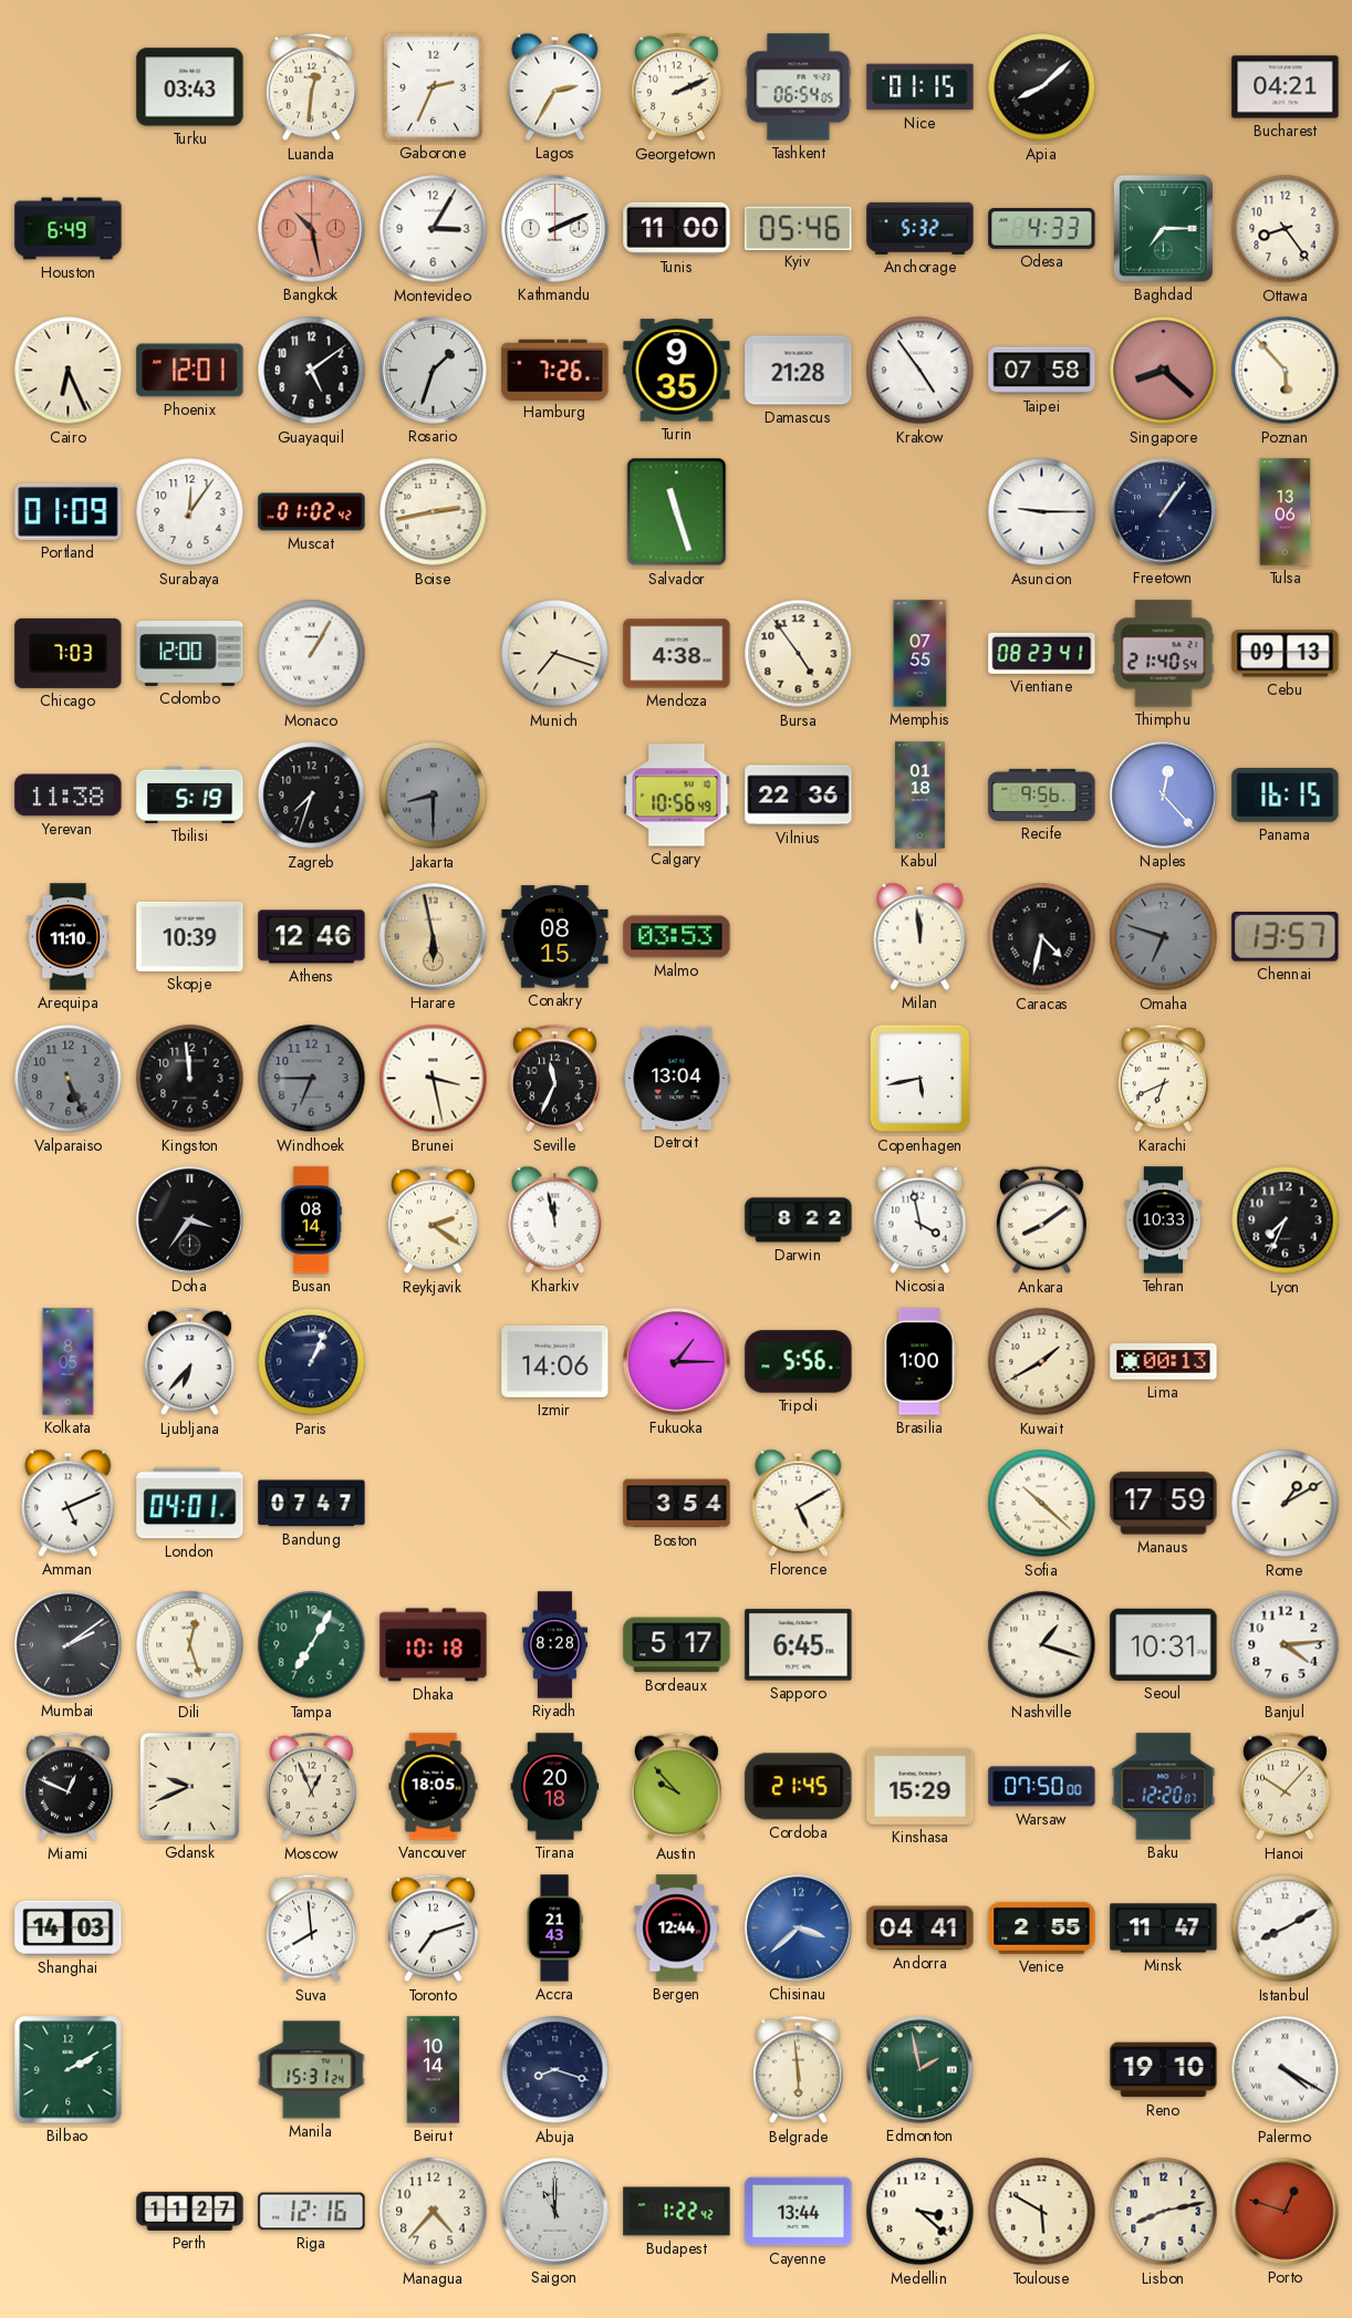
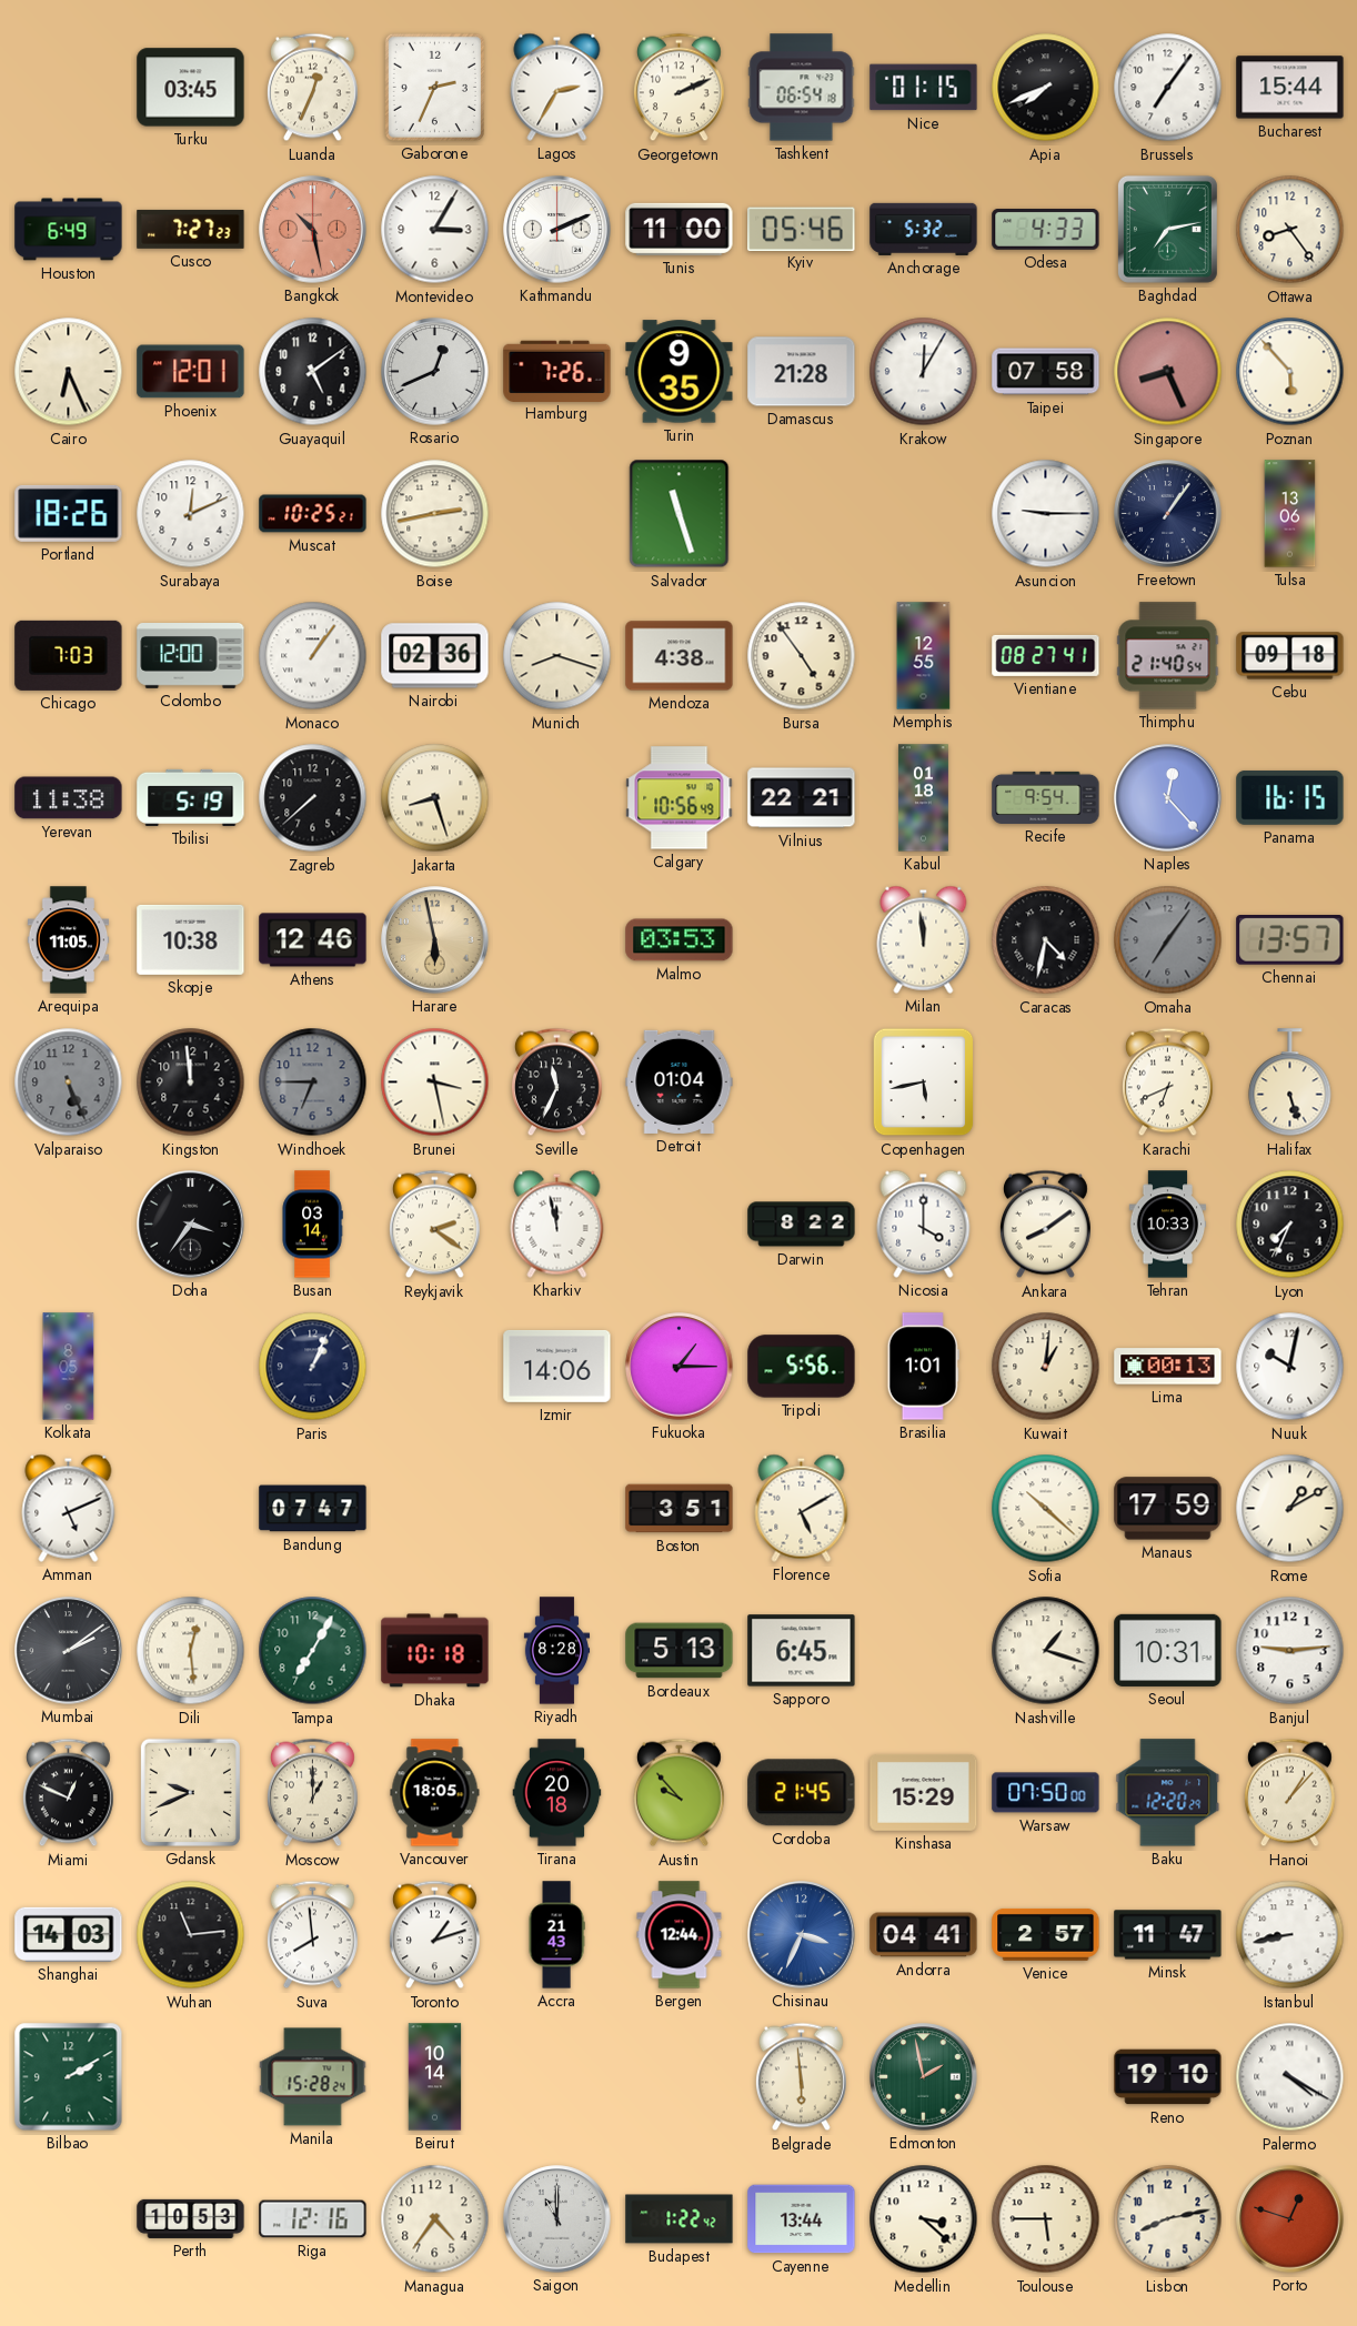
Turku: 03:43 -> 03:45
Luanda: 12:31 -> 12:34
Tashkent: 06:54:05 -> 06:54:18
Apia: 8:08 -> 7:41
Brussels: none -> 7:06
Bucharest: 04:21 -> 15:44
Cusco: none -> 7:27
Baghdad: 7:15 -> 7:13
Rosario: 1:33 -> 12:41
Krakow: 4:54 -> 12:05
Singapore: 8:22 -> 8:26
Portland: 01:09 -> 18:26
Surabaya: 12:06 -> 12:11
Muscat: 01:02 -> 10:25
Monaco: 1:05 -> 1:06
Nairobi: none -> 02:36
Munich: 7:18 -> 8:18
Memphis: 07:55 -> 12:55
Vientiane: 08:23 -> 08:27
Cebu: 09:13 -> 09:18
Zagreb: 7:33 -> 7:38
Jakarta: 8:30 -> 8:27
Jakarta dial: grey -> cream
Vilnius: 22:36 -> 22:21
Recife: 9:56 -> 9:54
Arequipa: 11:10 -> 11:05
Skopje: 10:39 -> 10:38
Conakry: 08:15 -> none
Omaha: 6:48 -> 7:06
Detroit: 13:04 -> 01:04
Halifax: none -> 5:27
Busan: 08:14 -> 03:14
Nicosia: 3:58 -> 4:00
Ljubljana: 6:37 -> none
Brasilia: 1:00 -> 1:01
Kuwait: 1:40 -> 1:01
Nuuk: none -> 10:02
London: 04:01 -> none
Boston: 3:54 -> 3:51
Dili: 12:27 -> 12:29
Bordeaux: 5:17 -> 5:13
Banjul: 4:14 -> 9:14
Moscow: 12:56 -> 1:00
Baku: 12:20:07 -> 12:20:29
Hanoi: 10:07 -> 1:07
Wuhan: none -> 11:14
Toronto: 7:12 -> 1:12
Chisinau: 3:38 -> 3:34
Venice: 2:55 -> 2:57
Istanbul: 8:10 -> 8:43
Manila: 15:31 -> 15:28
Abuja: 8:18 -> none
Perth: 11:27 -> 10:53
Managua: 4:37 -> 4:36
Toulouse: 5:50 -> 5:45
